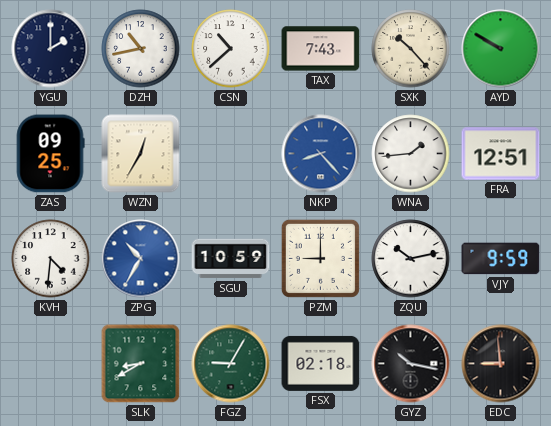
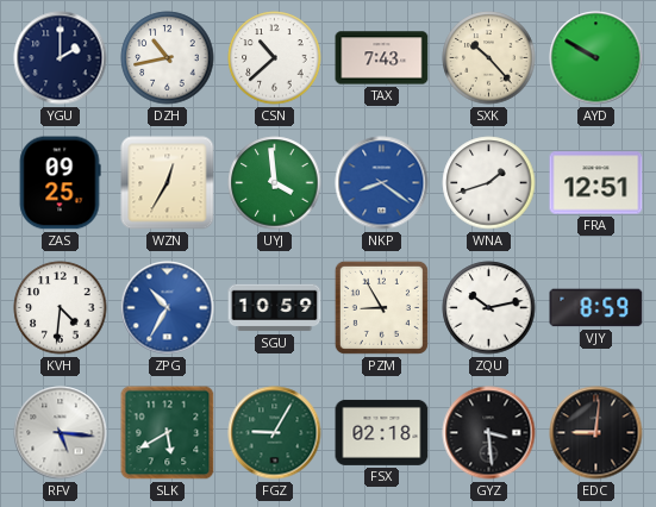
UYJ: none -> 3:59
NKP: 8:23 -> 8:21
WNA: 1:44 -> 1:42
PZM: 9:00 -> 8:55
VJY: 9:59 -> 8:59
RFV: none -> 5:16
SLK: 8:40 -> 5:40
GYZ: 10:17 -> 3:29
EDC: 8:59 -> 9:01
